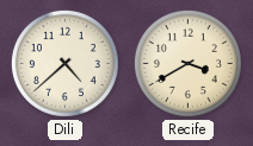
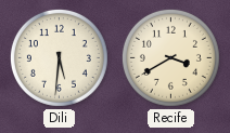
Dili: 4:38 -> 5:31
